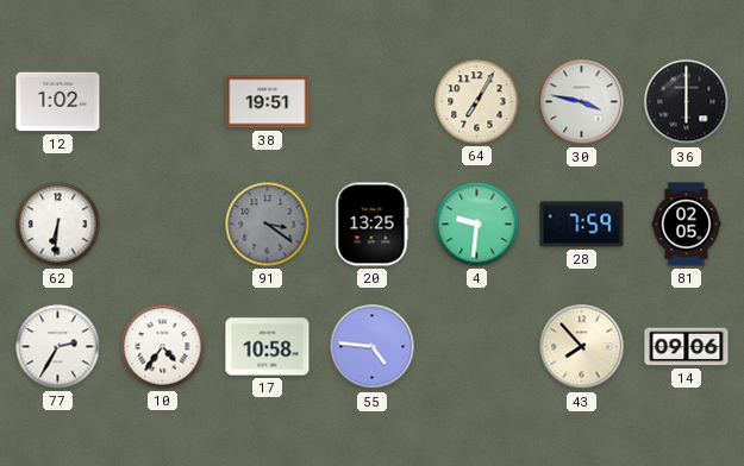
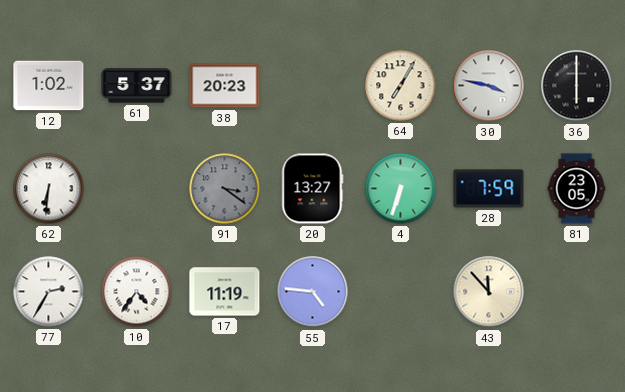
61: none -> 5:37
38: 19:51 -> 20:23
20: 13:25 -> 13:27
4: 9:31 -> 6:33
81: 02:05 -> 23:05
17: 10:58 -> 11:19
43: 7:53 -> 11:53
14: 09:06 -> none
